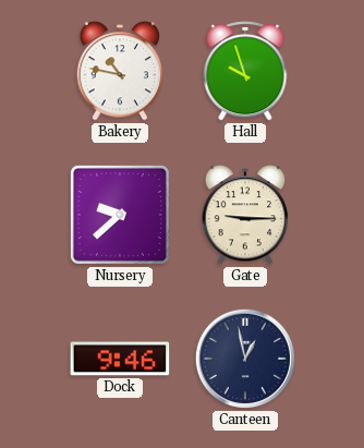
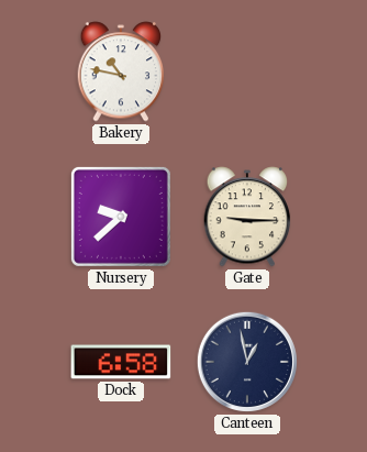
Hall: 9:57 -> none
Dock: 9:46 -> 6:58
